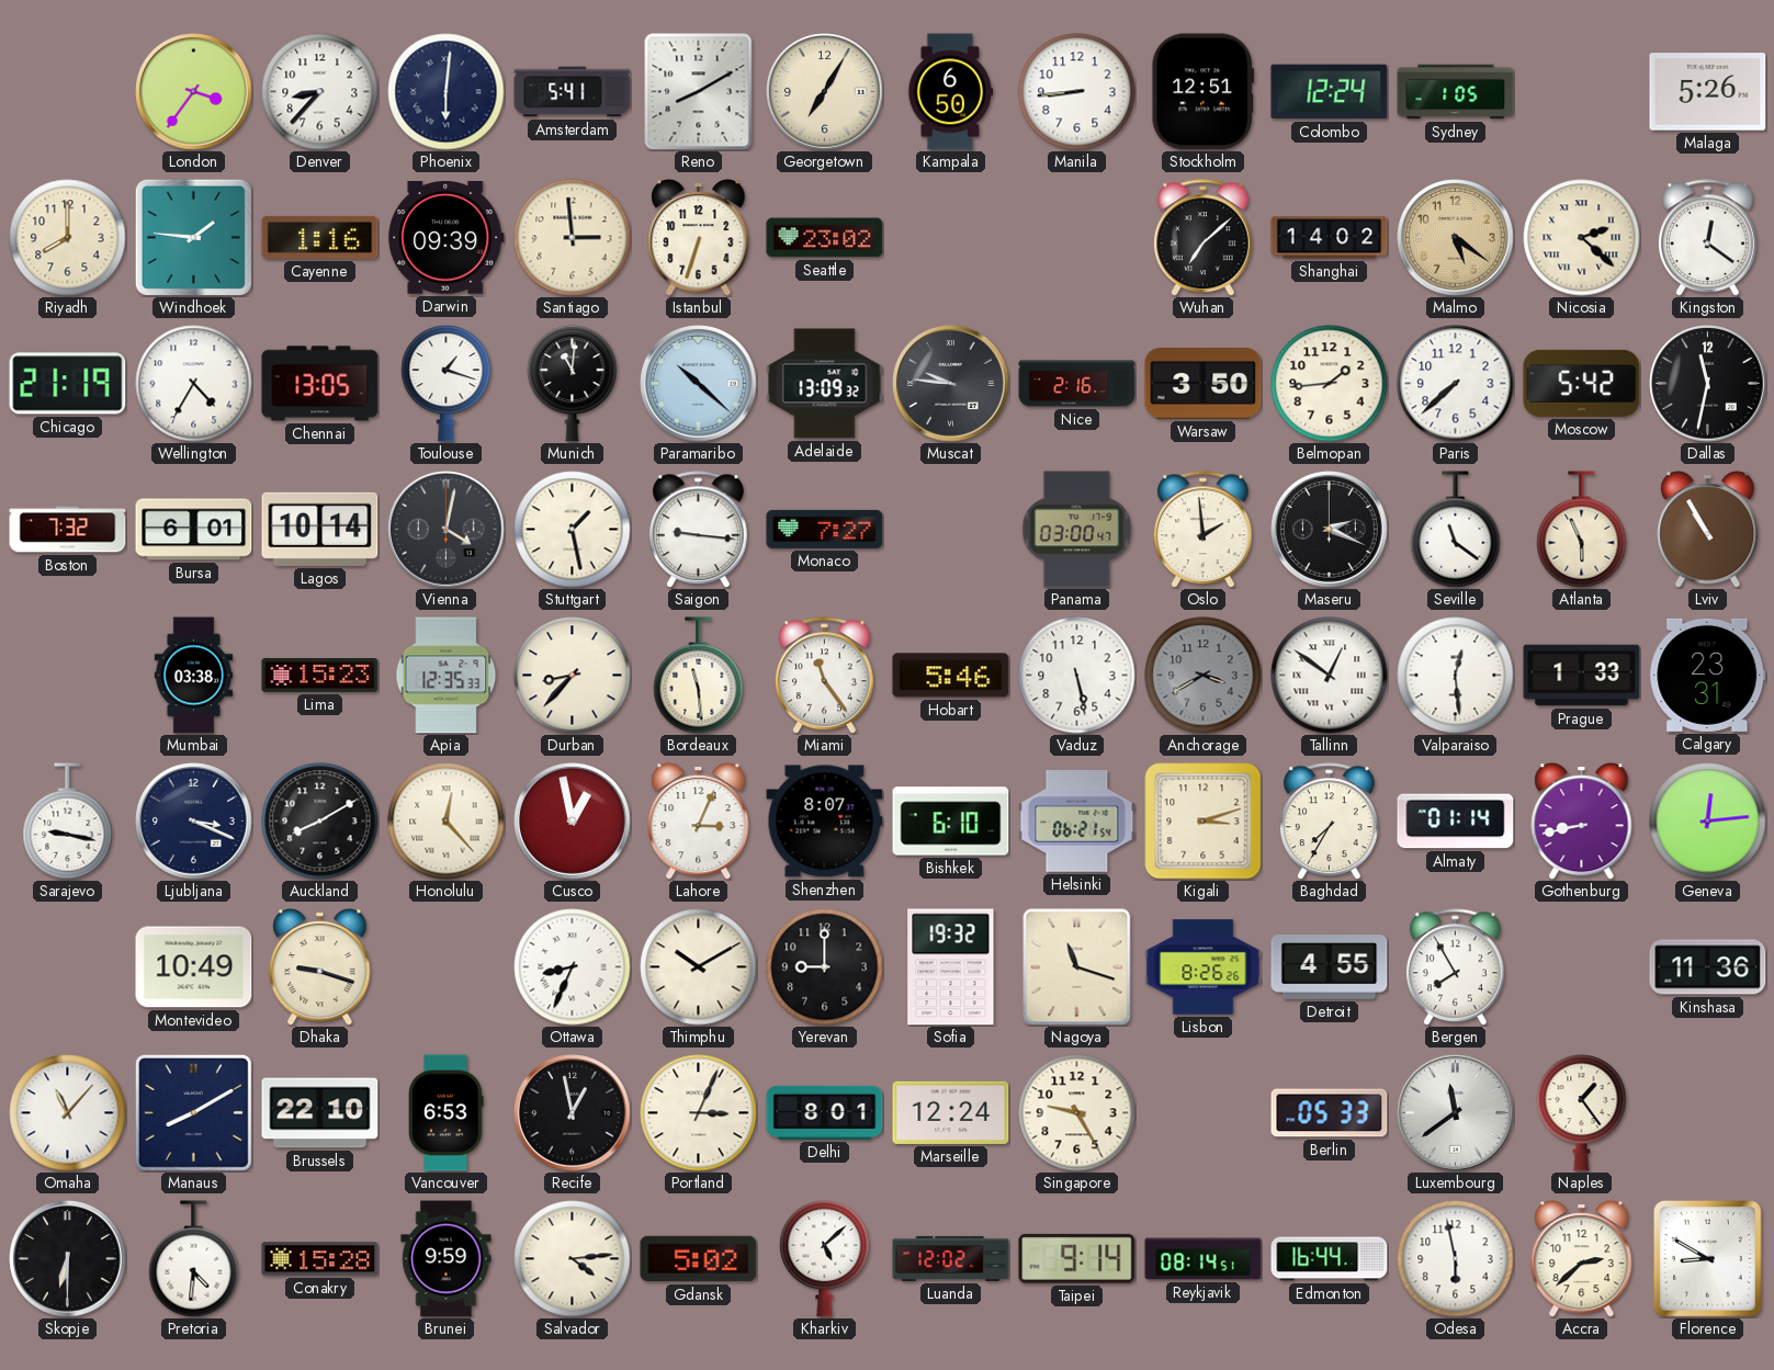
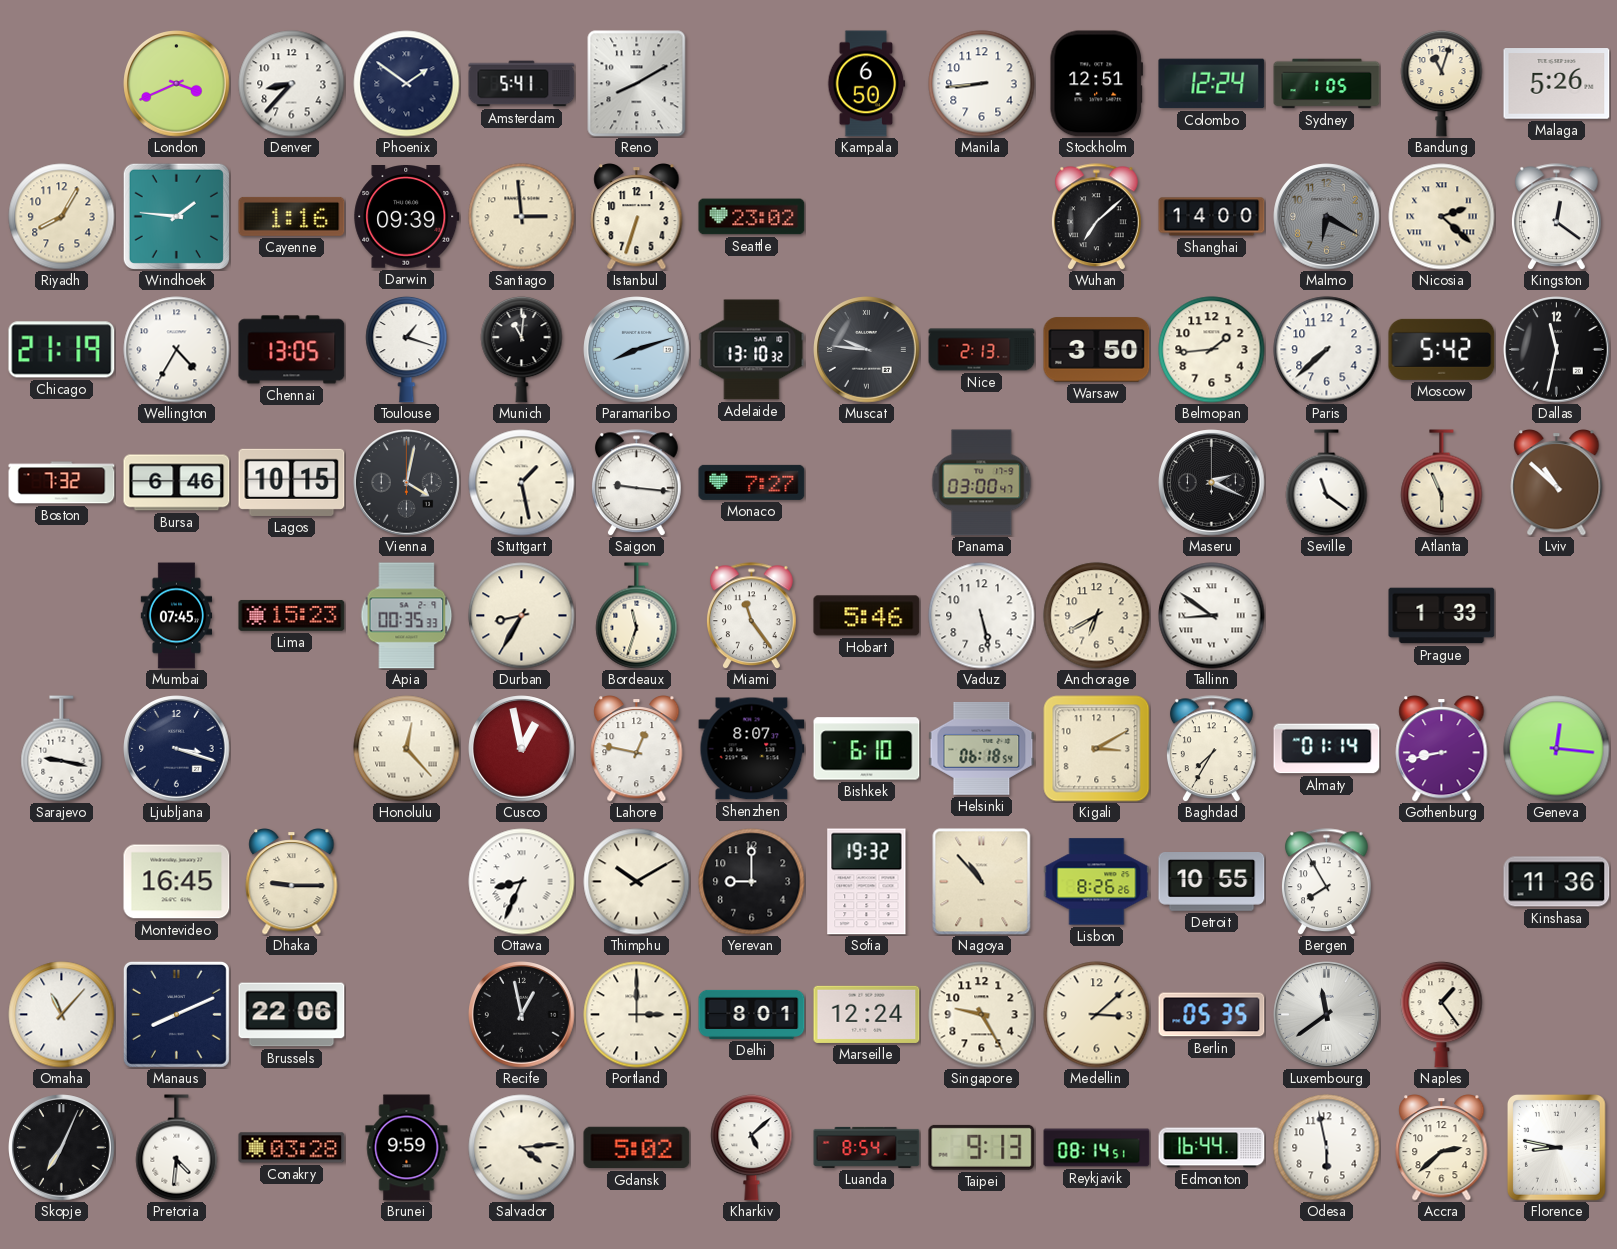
London: 3:36 -> 3:41
Phoenix: 6:01 -> 1:51
Georgetown: 7:05 -> none
Bandung: none -> 11:03
Riyadh: 8:00 -> 8:05
Shanghai: 14:02 -> 14:00
Malmo: 5:21 -> 6:20
Malmo dial: champagne -> grey
Paramaribo: 10:22 -> 8:12
Adelaide: 13:09 -> 13:10
Nice: 2:16 -> 2:13
Bursa: 6:01 -> 6:46
Lagos: 10:14 -> 10:15
Oslo: 1:59 -> none
Lviv: 10:55 -> 10:52
Mumbai: 03:38 -> 07:45
Apia: 12:35 -> 00:35
Durban: 8:37 -> 8:35
Bordeaux: 11:29 -> 11:33
Anchorage: 3:40 -> 6:40
Anchorage dial: grey -> cream
Tallinn: 12:51 -> 8:51
Valparaiso: 12:29 -> none
Calgary: 23:31 -> none
Ljubljana: 3:19 -> 3:18
Auckland: 8:10 -> none
Lahore: 3:04 -> 12:47
Helsinki: 06:21 -> 06:18
Kigali: 3:12 -> 3:10
Geneva: 12:14 -> 12:16
Montevideo: 10:49 -> 16:45
Dhaka: 9:18 -> 9:15
Nagoya: 11:18 -> 10:53
Detroit: 4:55 -> 10:55
Manaus: 8:10 -> 8:11
Brussels: 22:10 -> 22:06
Vancouver: 6:53 -> none
Portland: 3:04 -> 3:00
Medellin: none -> 3:08
Berlin: 05:33 -> 05:35
Skopje: 6:30 -> 7:04
Conakry: 15:28 -> 03:28
Luanda: 12:02 -> 8:54
Taipei: 9:14 -> 9:13
Florence: 8:50 -> 8:47
